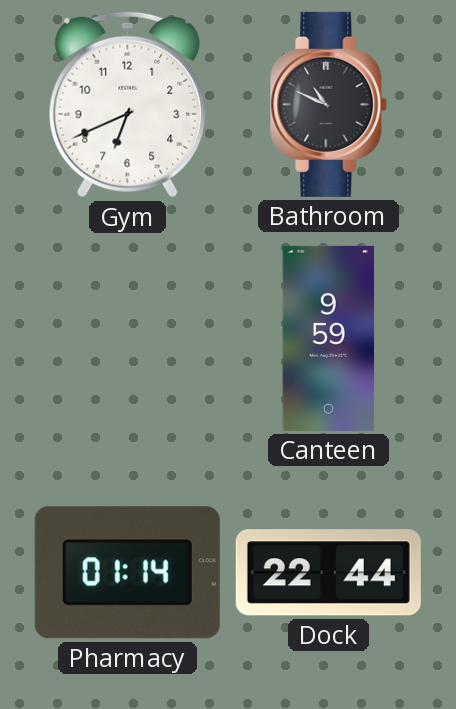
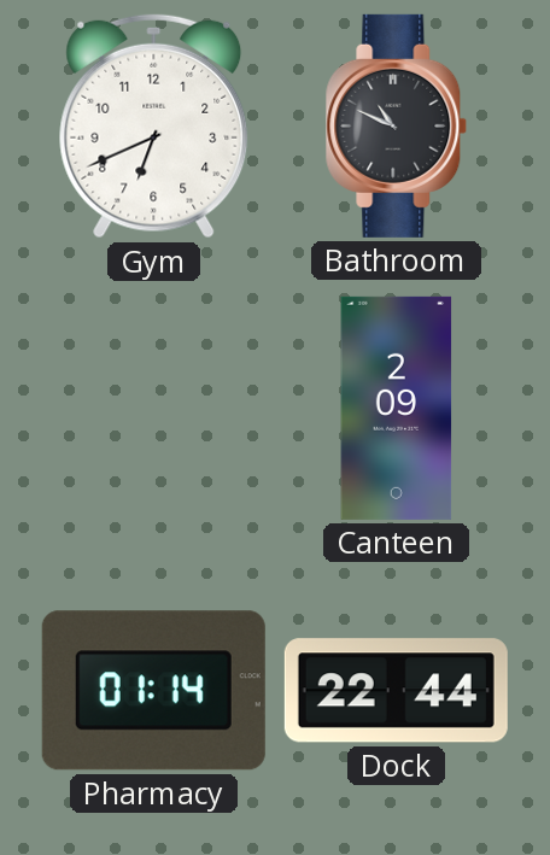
Canteen: 9:59 -> 2:09
